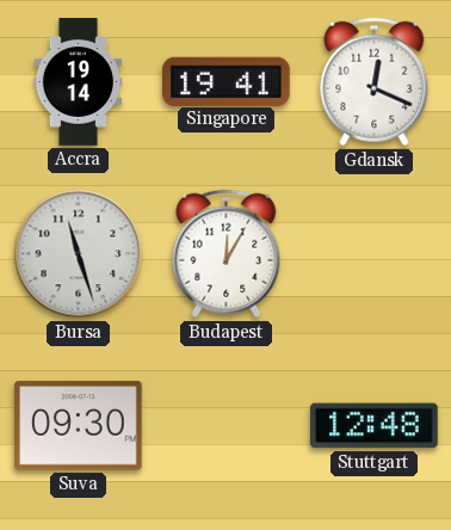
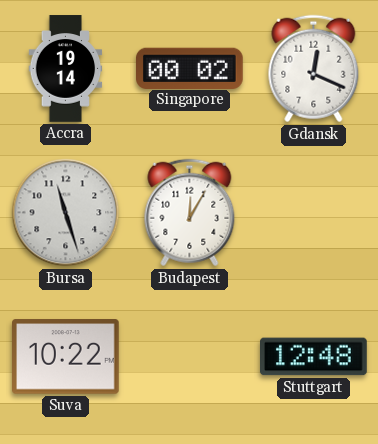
Singapore: 19:41 -> 00:02
Suva: 09:30 -> 10:22
